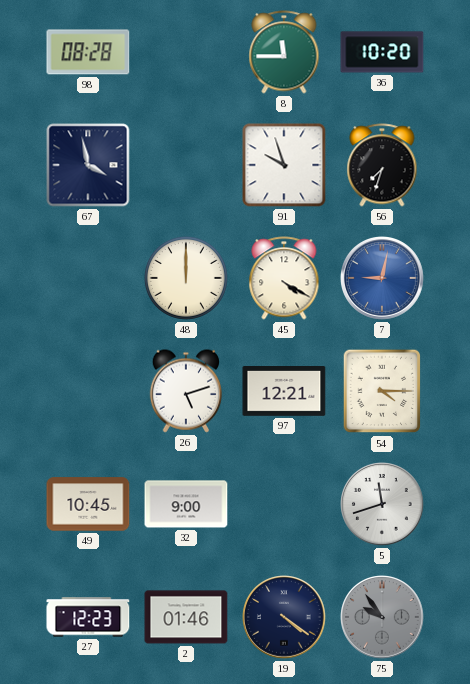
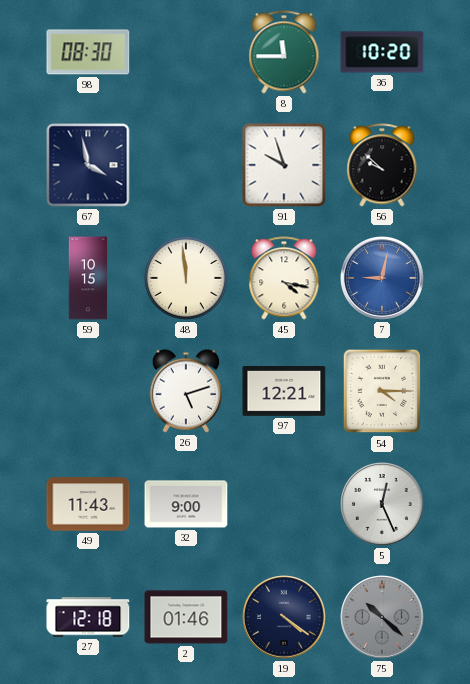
98: 08:28 -> 08:30
56: 7:33 -> 9:52
59: none -> 10:15
48: 12:00 -> 11:59
45: 4:20 -> 4:17
49: 10:45 -> 11:43
5: 11:42 -> 12:26
27: 12:23 -> 12:18
75: 9:54 -> 10:22
